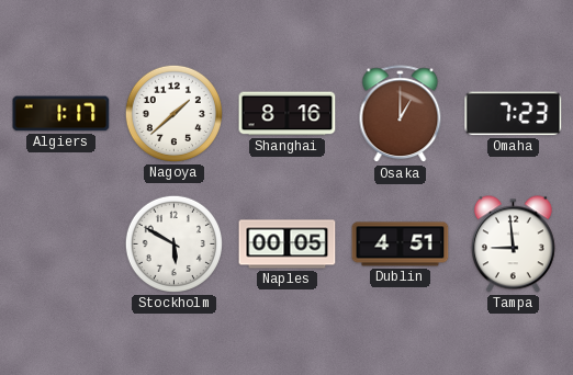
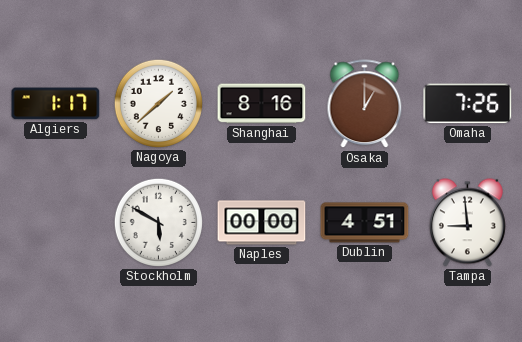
Omaha: 7:23 -> 7:26
Naples: 00:05 -> 00:00
